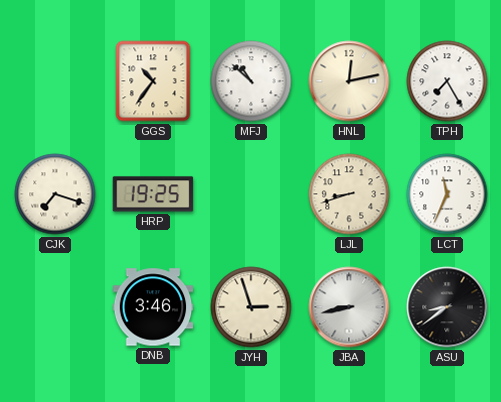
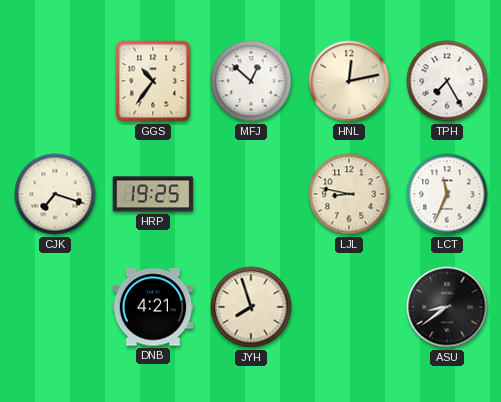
MFJ: 10:52 -> 12:52
LJL: 8:42 -> 8:47
DNB: 3:46 -> 4:21
JYH: 2:57 -> 7:57
JBA: 8:43 -> none
